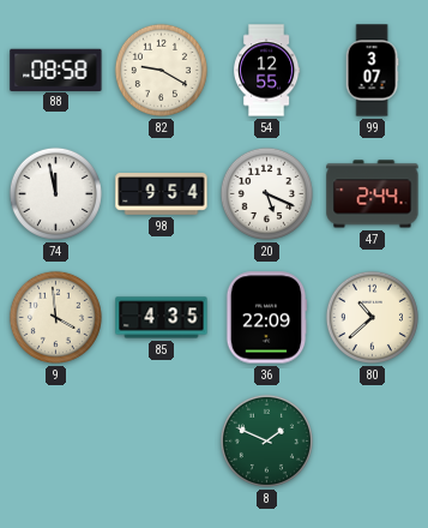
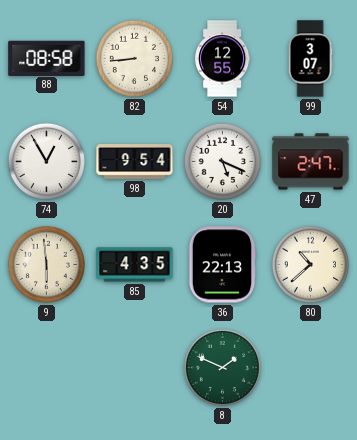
82: 9:20 -> 8:44
74: 11:58 -> 12:55
47: 2:44 -> 2:47
9: 3:59 -> 5:59
36: 22:09 -> 22:13
